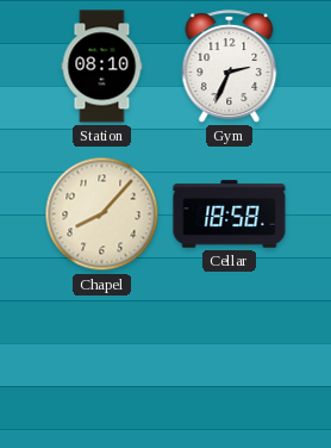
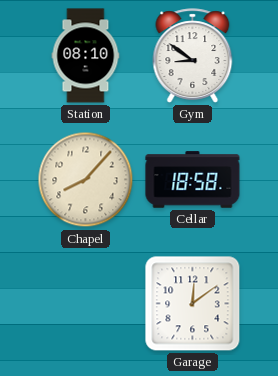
Gym: 2:34 -> 8:51
Garage: none -> 12:09
